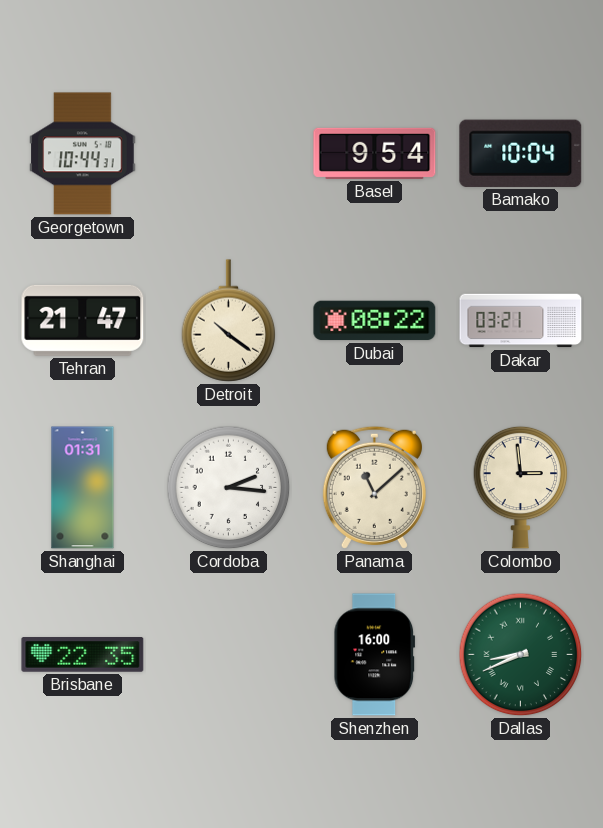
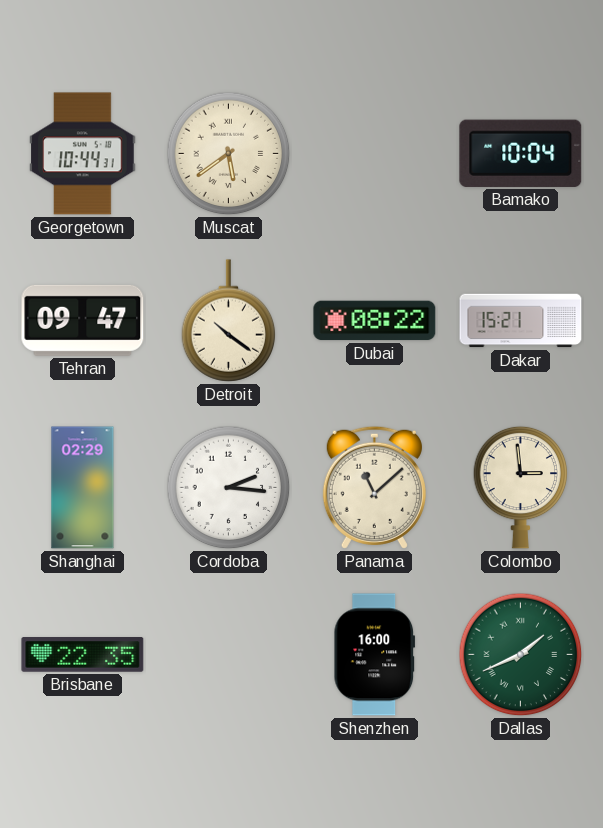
Muscat: none -> 5:39
Basel: 9:54 -> none
Tehran: 21:47 -> 09:47
Dakar: 03:21 -> 15:21
Shanghai: 01:31 -> 02:29
Dallas: 8:41 -> 1:41
